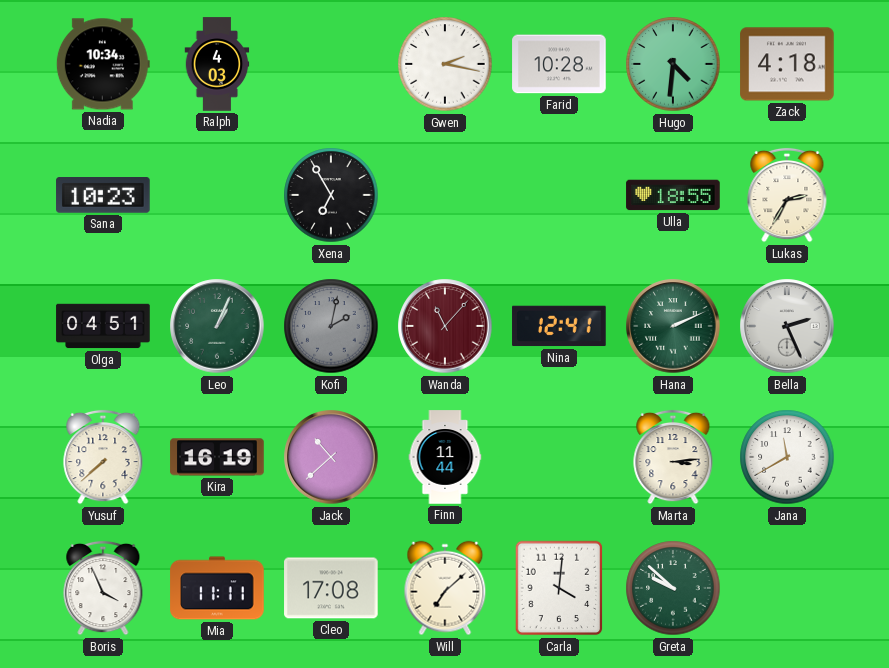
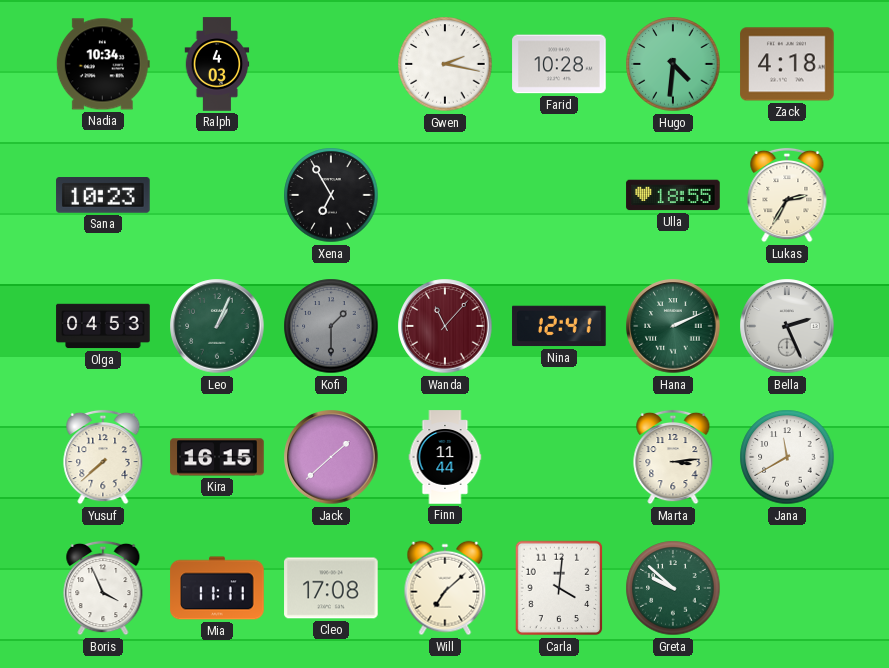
Olga: 04:51 -> 04:53
Kofi: 2:02 -> 1:30
Kira: 16:19 -> 16:15
Jack: 10:38 -> 1:38
